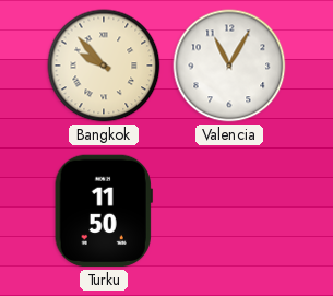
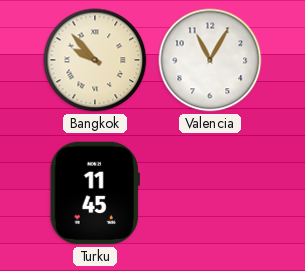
Turku: 11:50 -> 11:45
